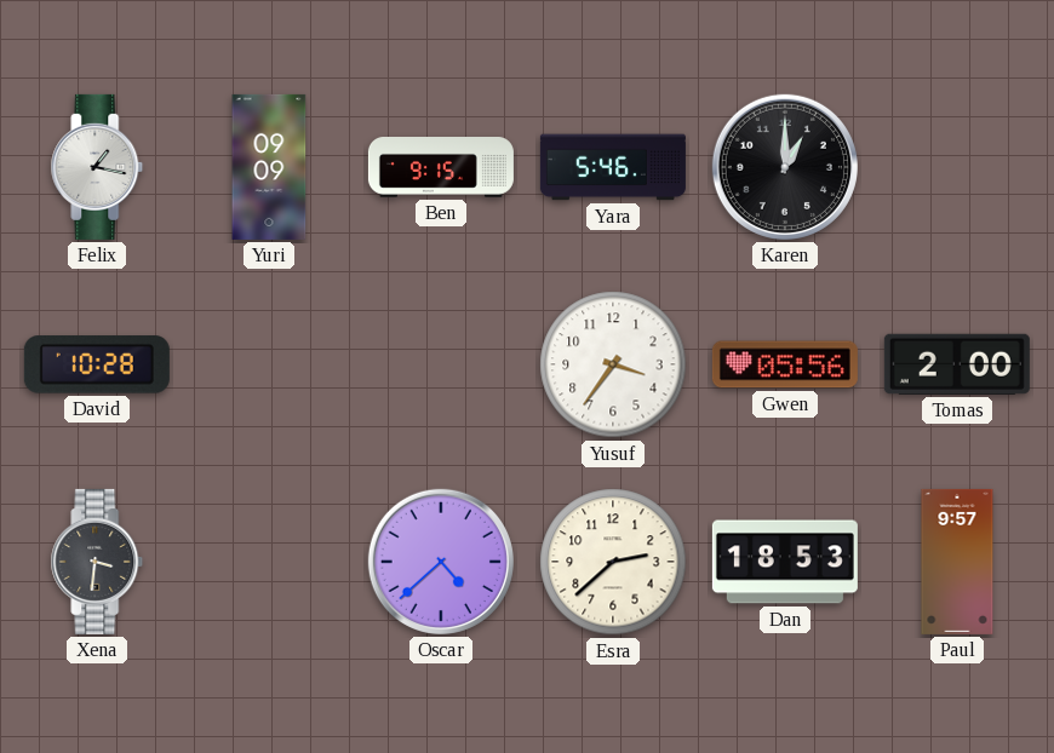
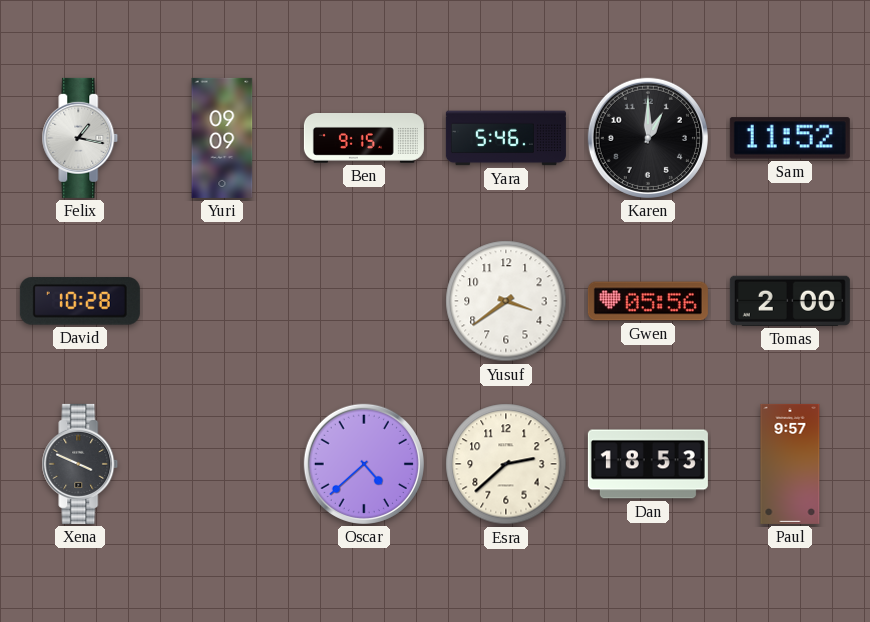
Sam: none -> 11:52
Yusuf: 3:36 -> 3:39
Xena: 3:31 -> 3:49
